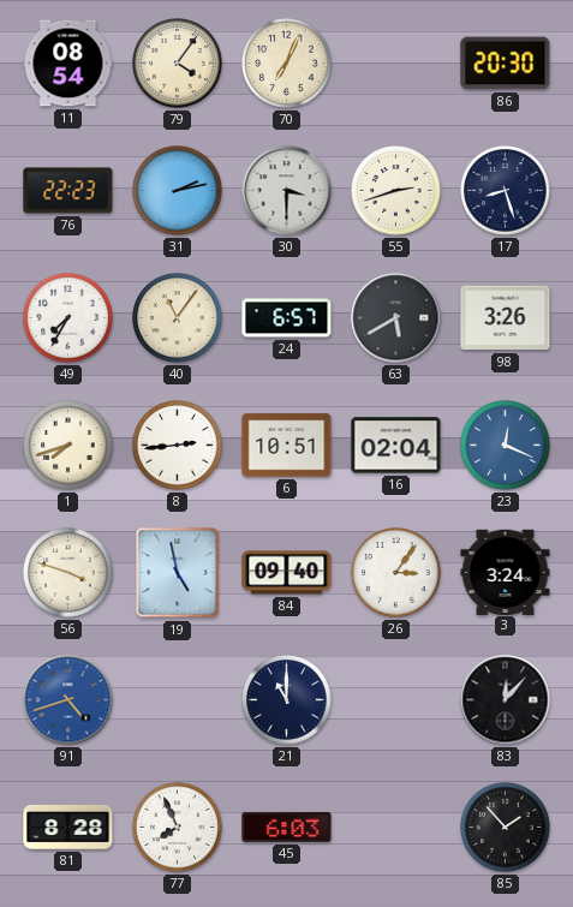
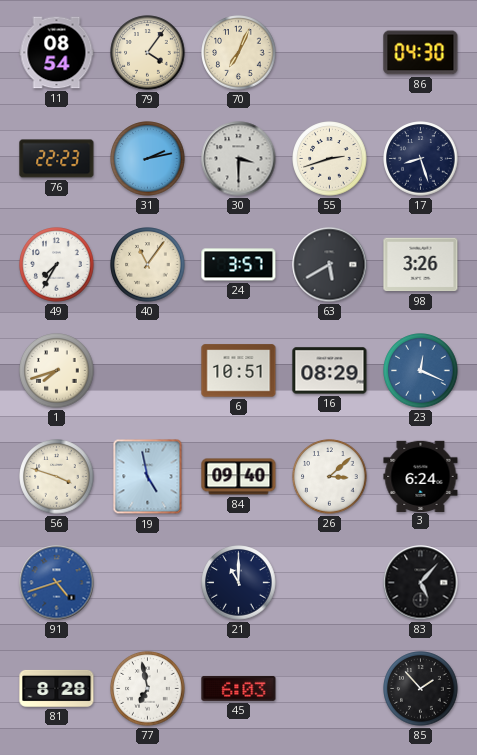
86: 20:30 -> 04:30
24: 6:57 -> 3:57
8: 2:44 -> none
16: 02:04 -> 08:29
26: 3:06 -> 3:08
3: 3:24 -> 6:24
83: 12:07 -> 5:07
77: 7:56 -> 6:58
